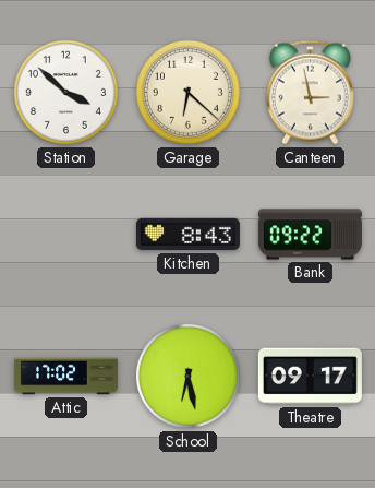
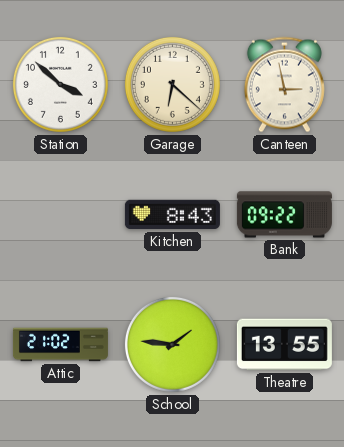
Attic: 17:02 -> 21:02
School: 6:28 -> 1:46
Theatre: 09:17 -> 13:55
